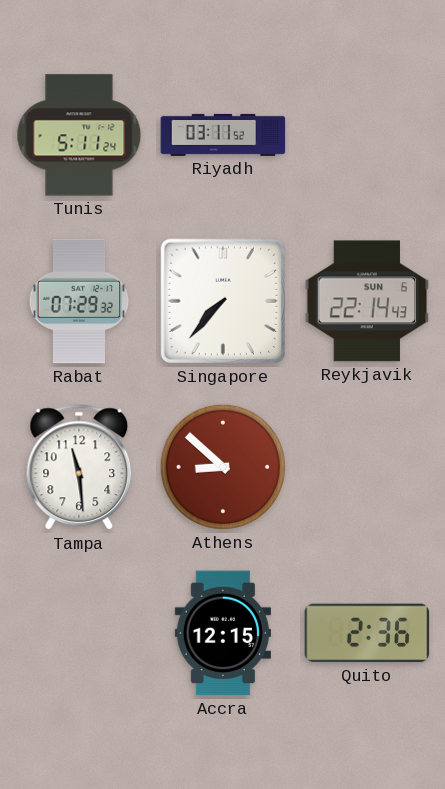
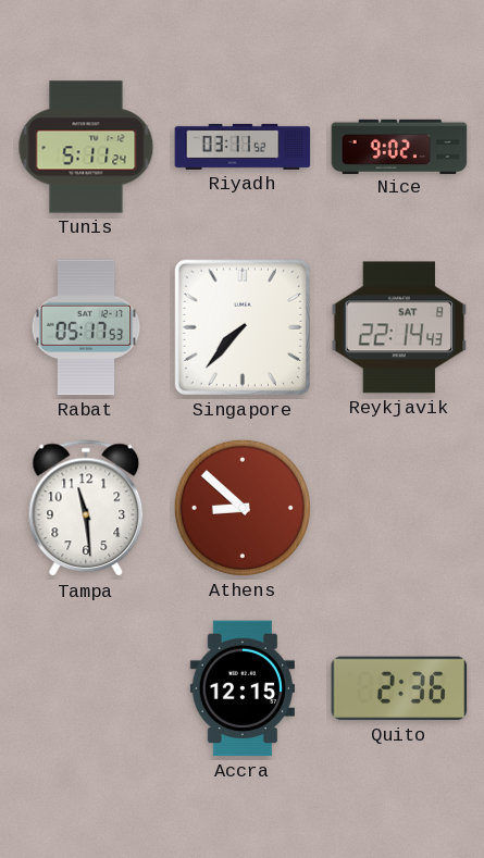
Nice: none -> 9:02
Rabat: 07:29 -> 05:17
Reykjavik date: SUN 6 -> SAT 8
